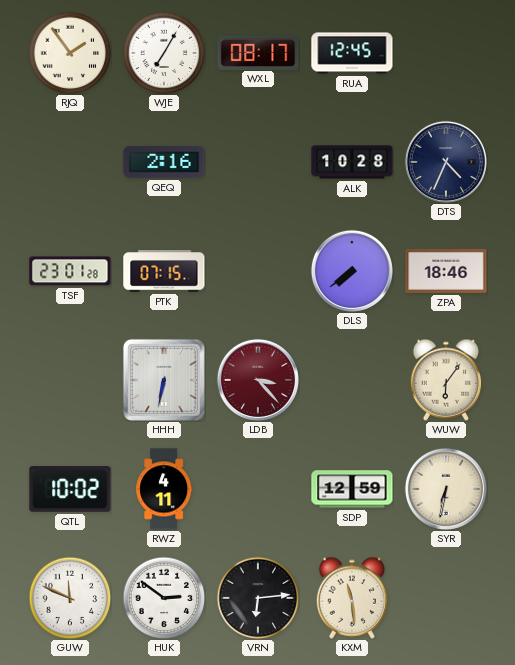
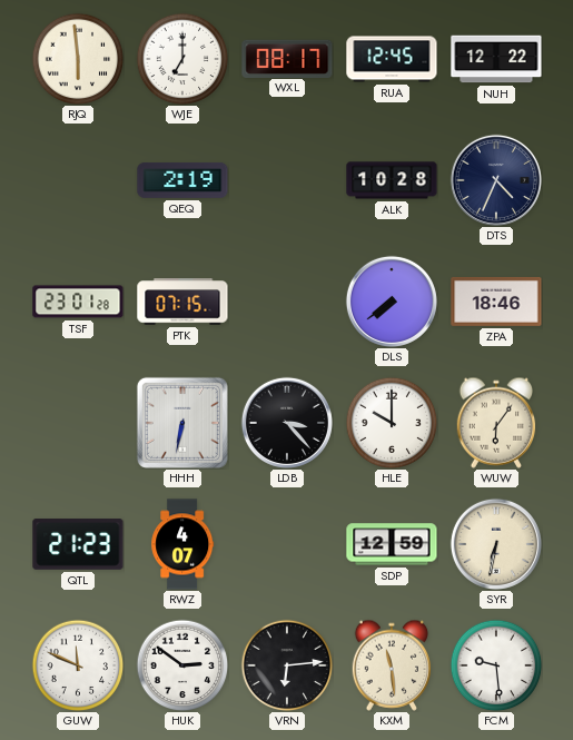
RJQ: 1:54 -> 5:59
WJE: 7:05 -> 7:00
NUH: none -> 12:22
QEQ: 2:16 -> 2:19
LDB dial: burgundy -> black
HLE: none -> 10:00
QTL: 10:02 -> 21:23
RWZ: 4:11 -> 4:07
FCM: none -> 9:29
